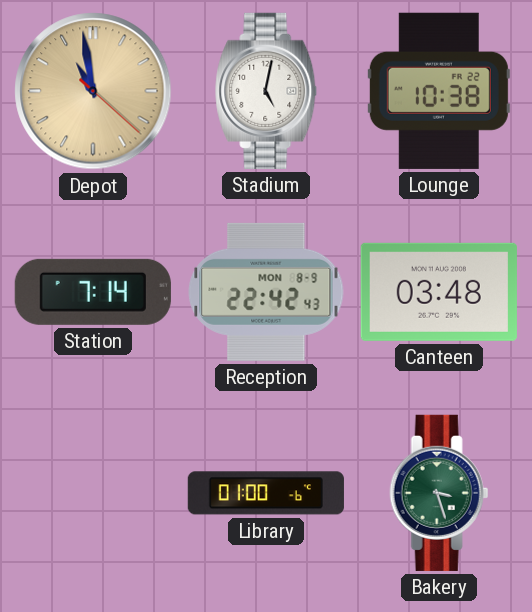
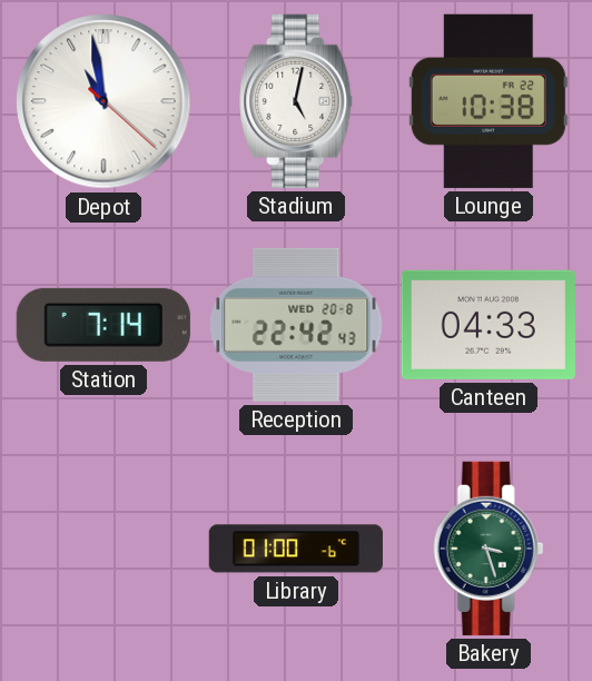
Depot dial: champagne -> white
Reception date: MON 8-9 -> WED 20-8
Canteen: 03:48 -> 04:33
